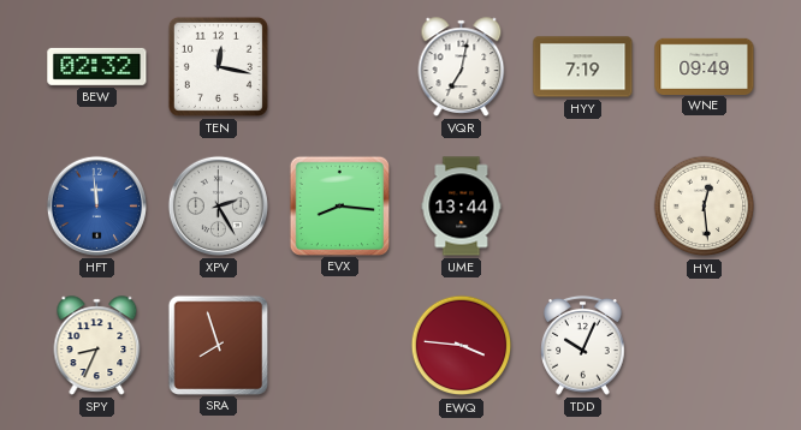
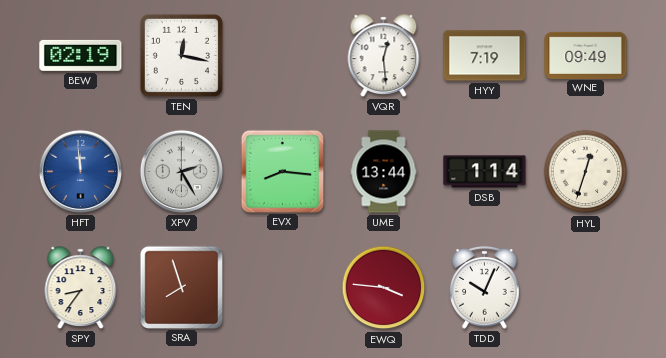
BEW: 02:32 -> 02:19
VQR: 7:02 -> 12:29
DSB: none -> 1:14
HYL: 12:29 -> 12:33
SPY: 8:34 -> 8:36
